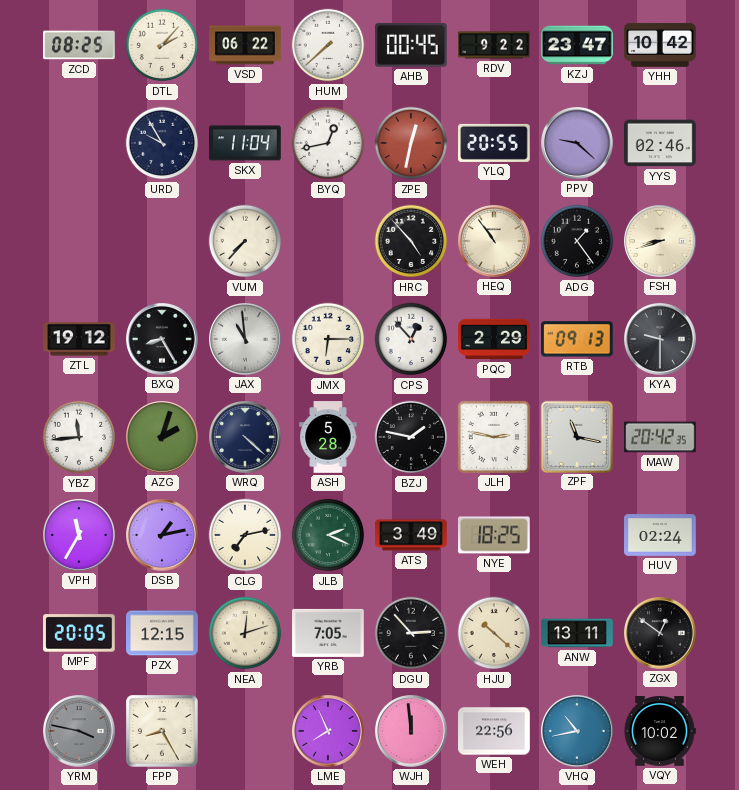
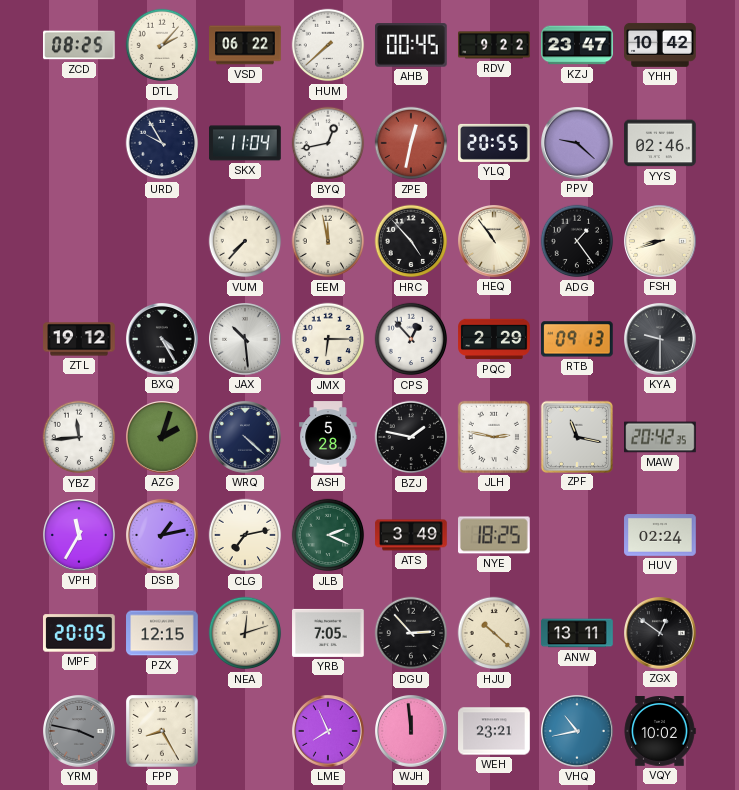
EEM: none -> 11:58
BXQ: 8:25 -> 4:25
JAX: 10:59 -> 10:29
WEH: 22:56 -> 23:21
